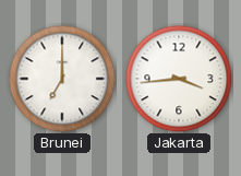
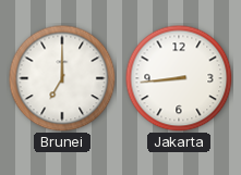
Jakarta: 3:44 -> 8:44
